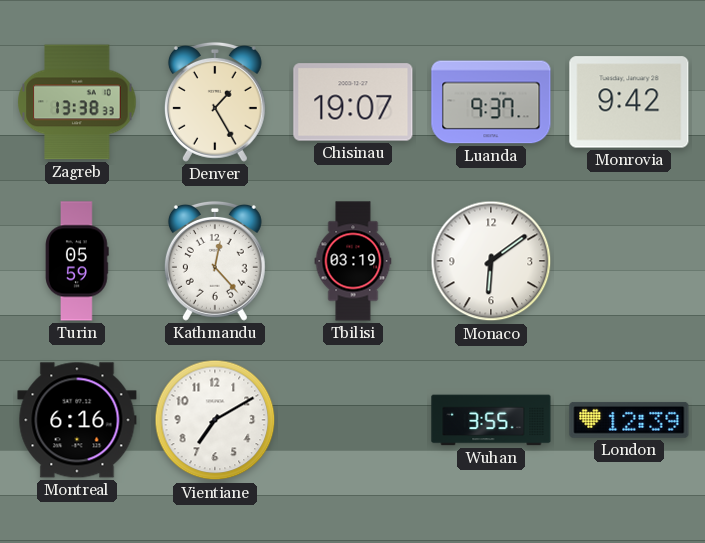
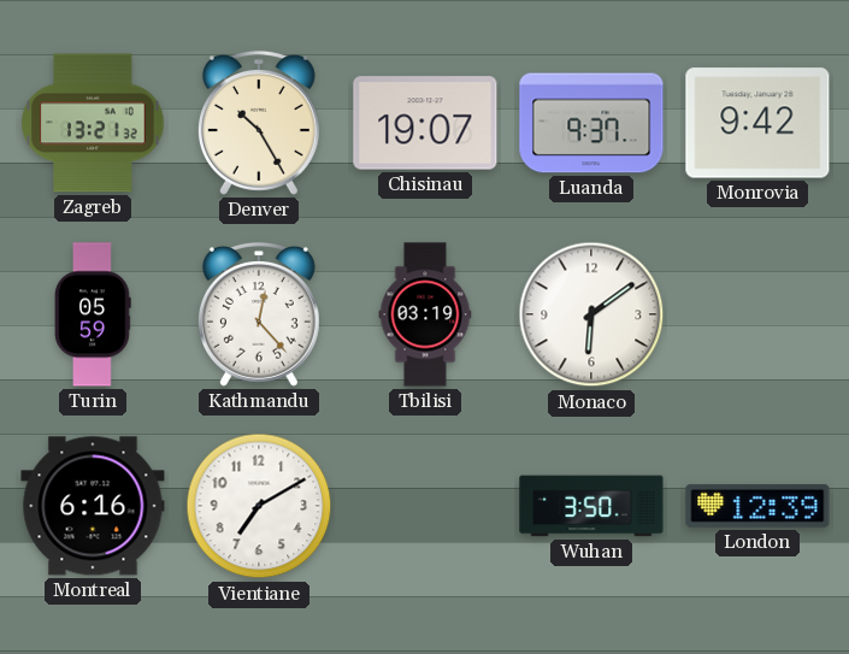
Zagreb: 13:38 -> 13:21
Denver: 1:25 -> 10:25
Wuhan: 3:55 -> 3:50
